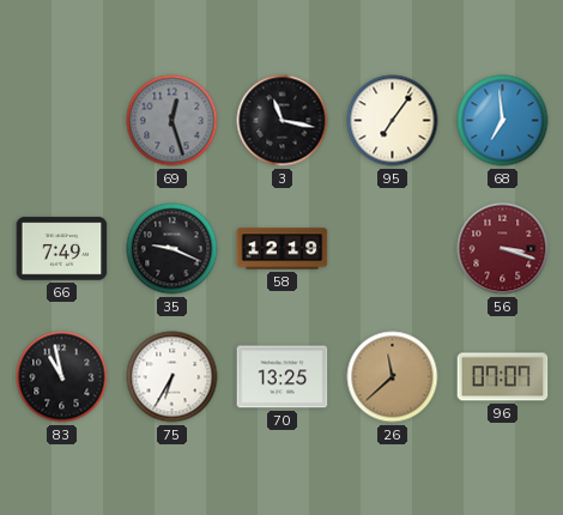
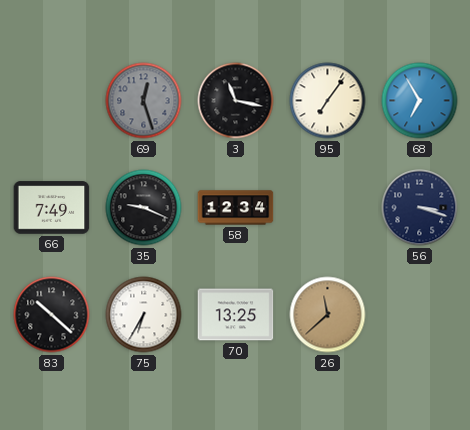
68: 6:59 -> 6:55
58: 12:19 -> 12:34
56 dial: burgundy -> navy
83: 10:58 -> 10:22
96: 07:07 -> none
